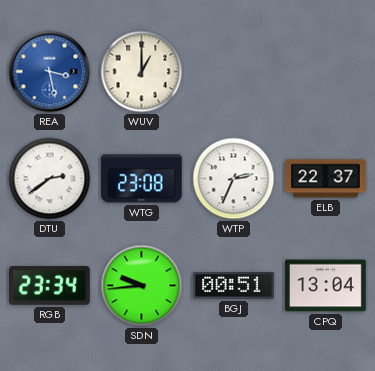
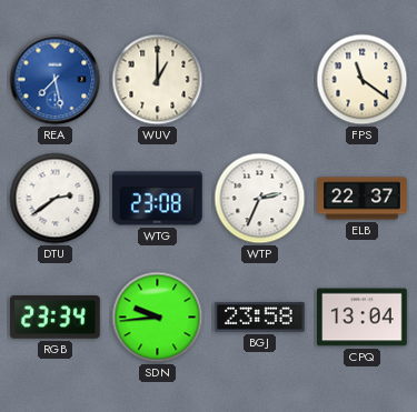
REA: 3:28 -> 7:28
FPS: none -> 11:21
BGJ: 00:51 -> 23:58
